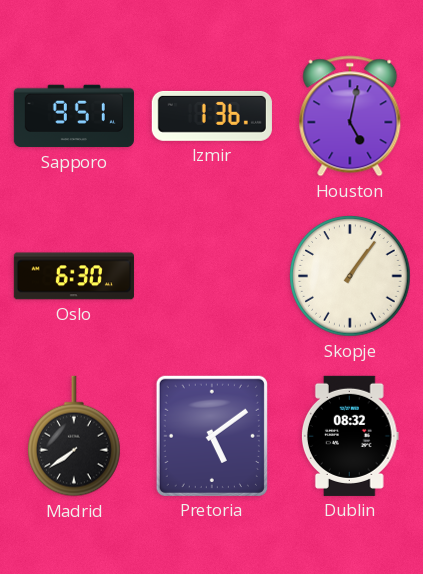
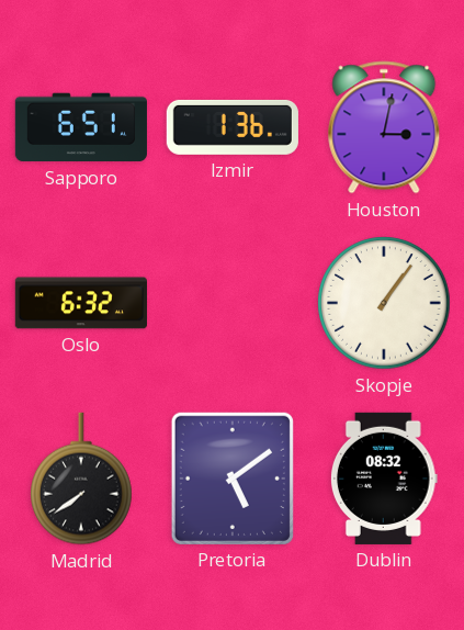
Sapporo: 9:51 -> 6:51
Houston: 5:02 -> 3:02
Oslo: 6:30 -> 6:32
